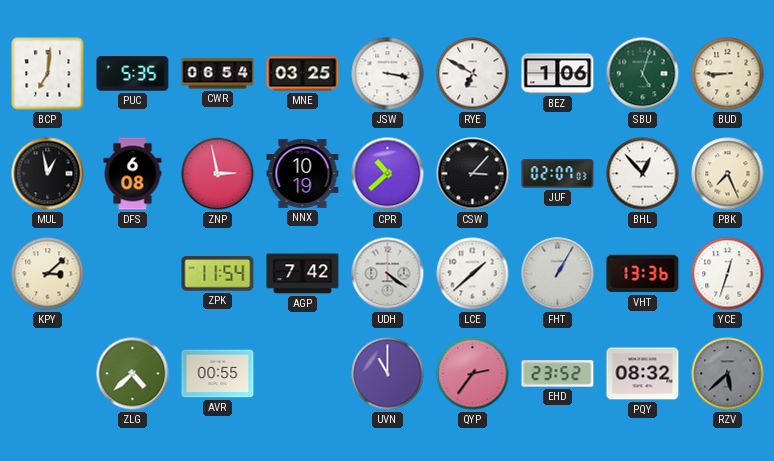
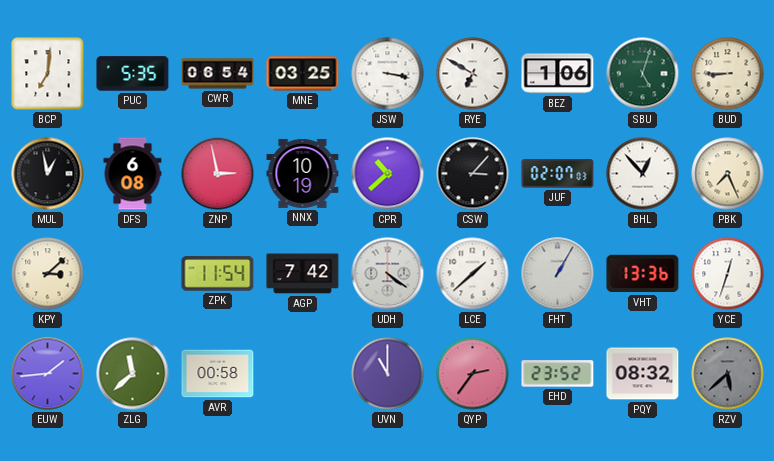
EUW: none -> 1:44
ZLG: 4:38 -> 11:38
AVR: 00:55 -> 00:58
